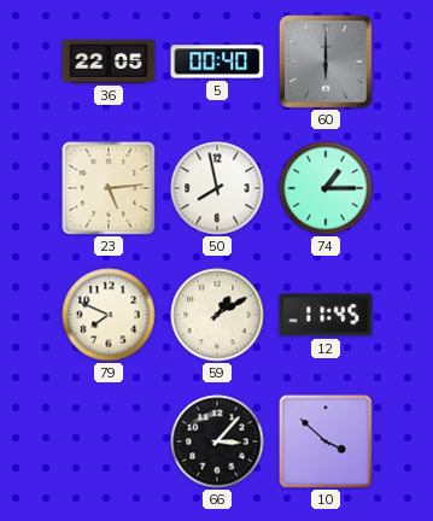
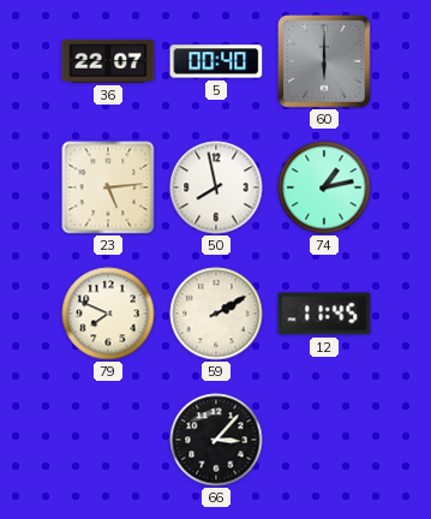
36: 22:05 -> 22:07
74: 1:15 -> 1:13
59: 1:10 -> 2:10
10: 3:52 -> none
